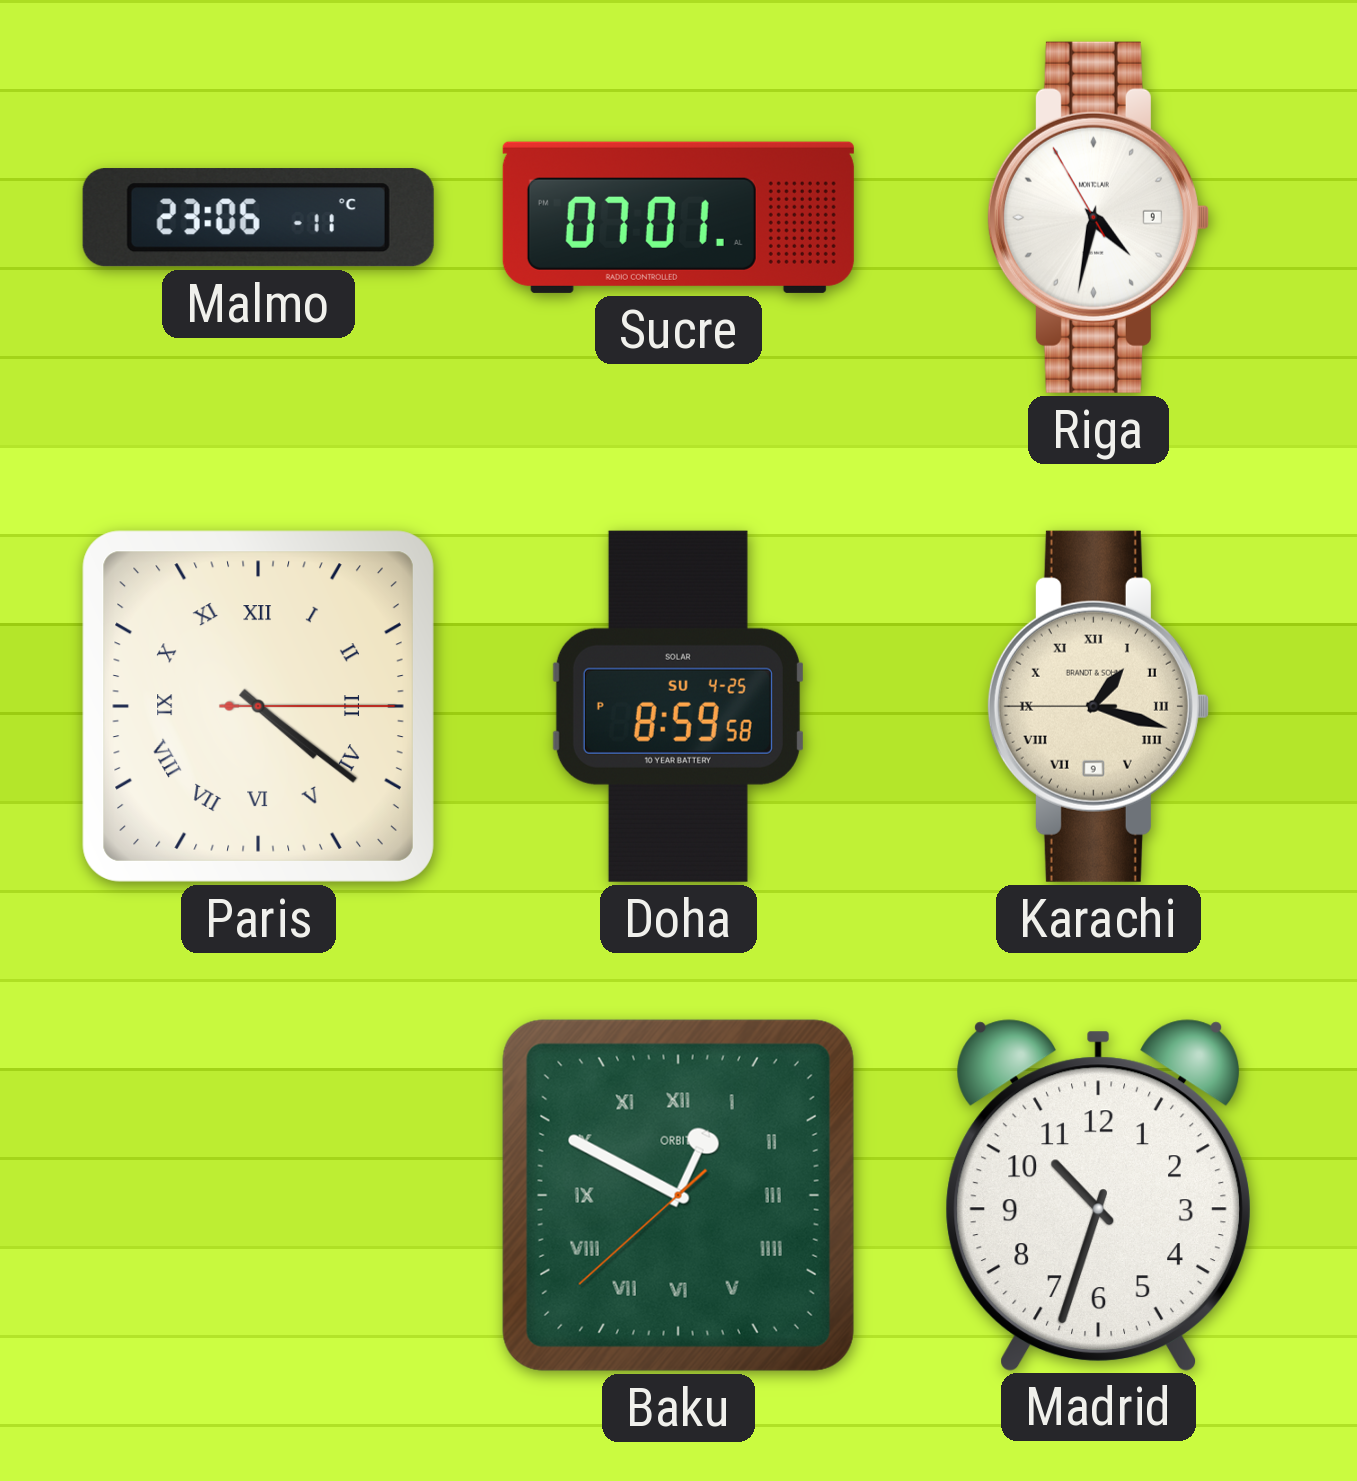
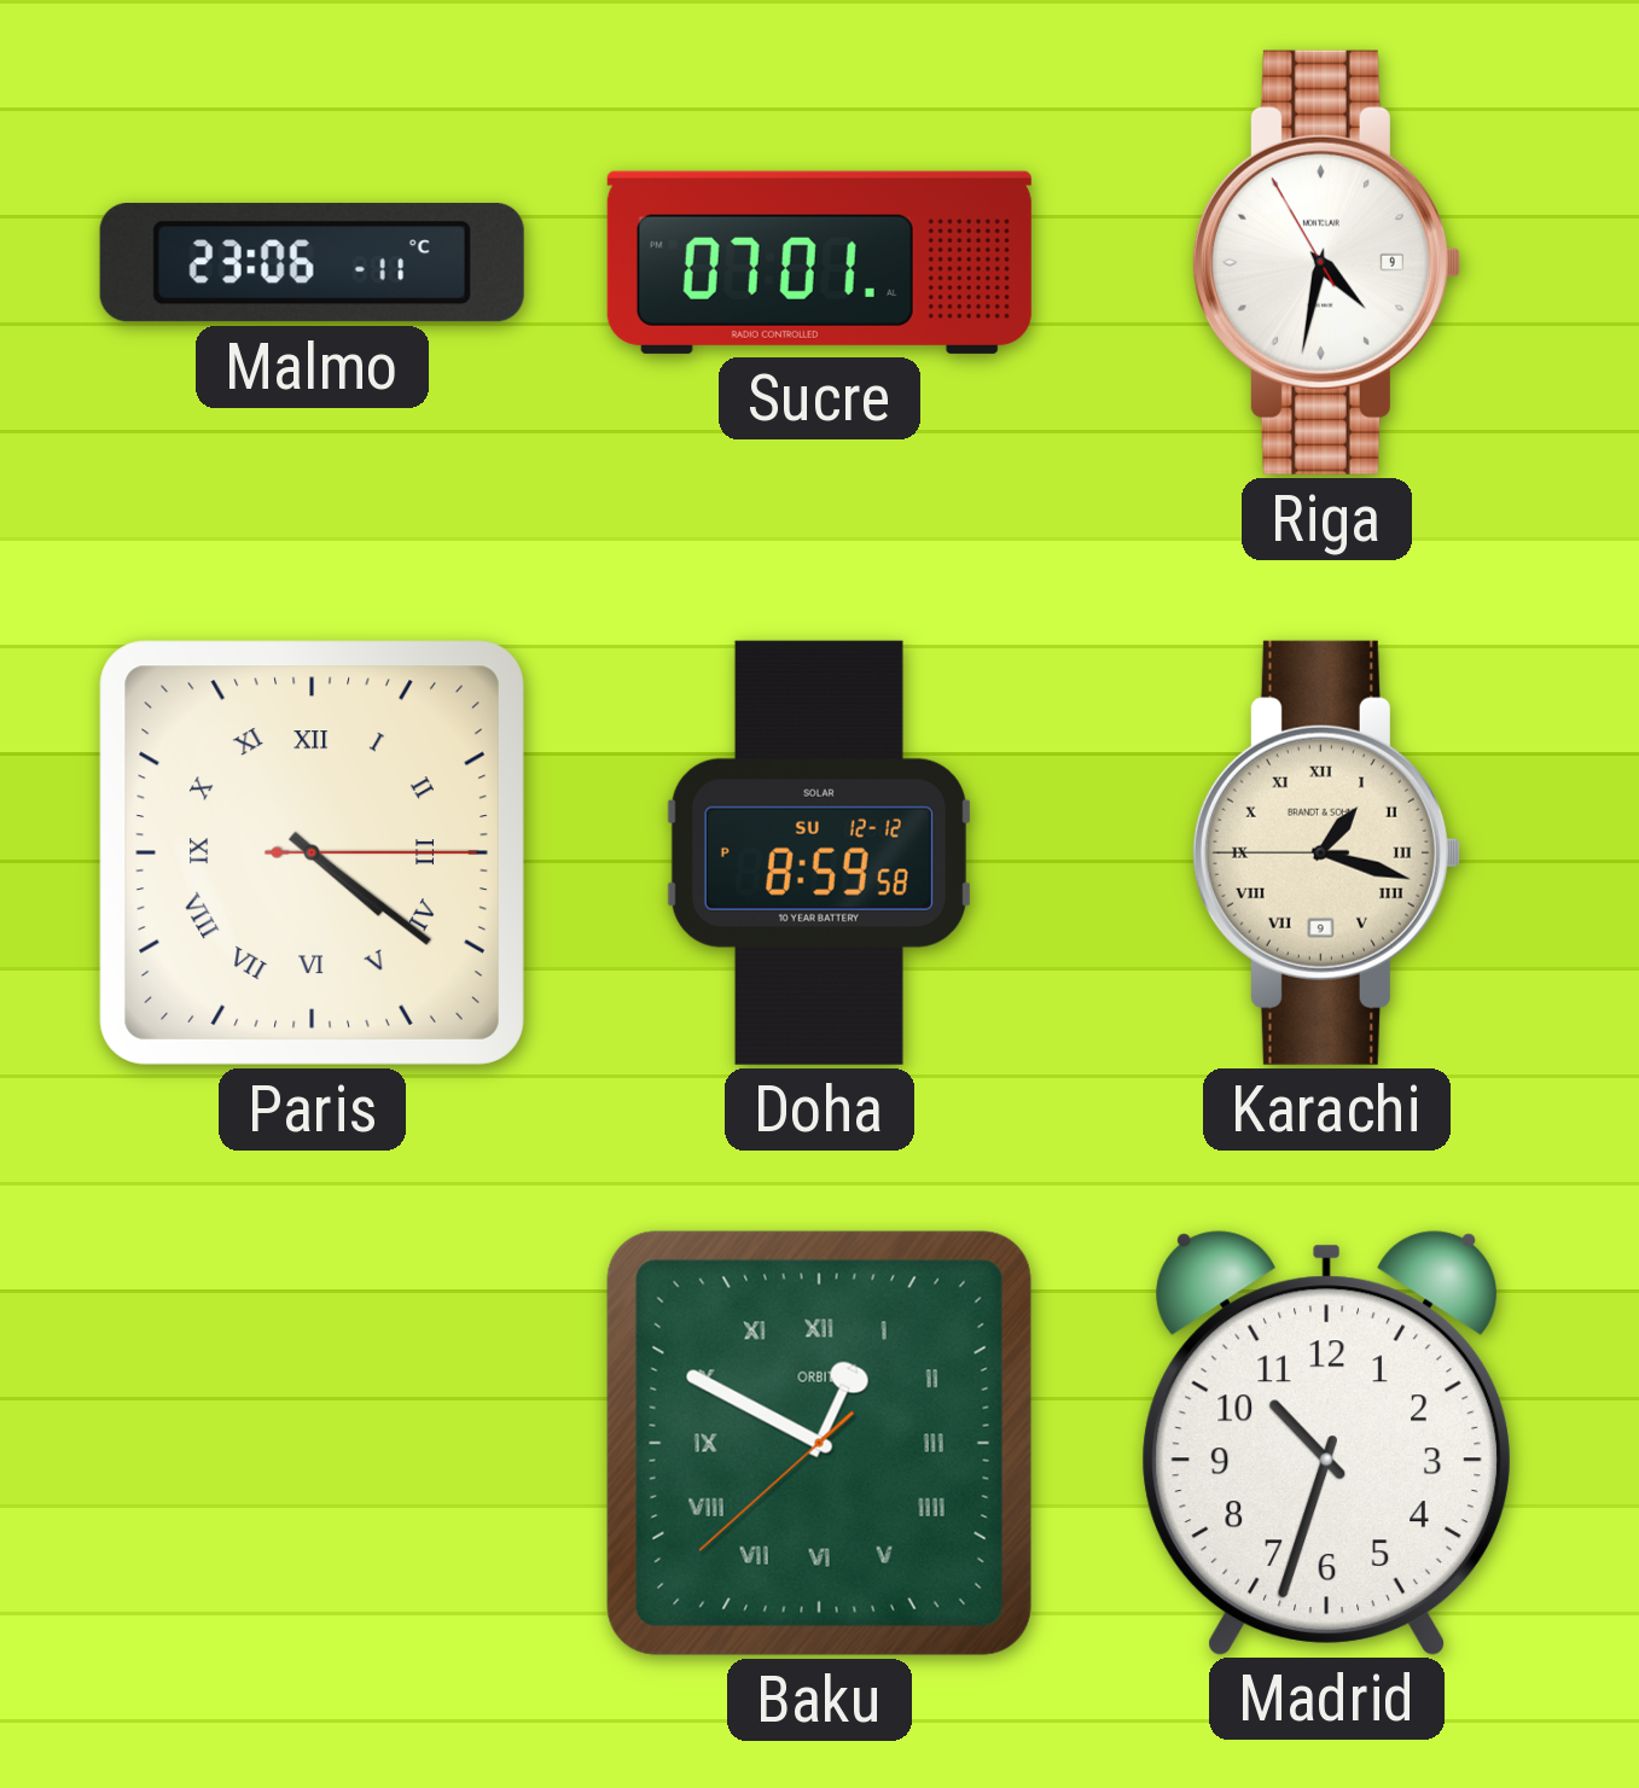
Doha date: SU 4-25 -> SU 12-12
